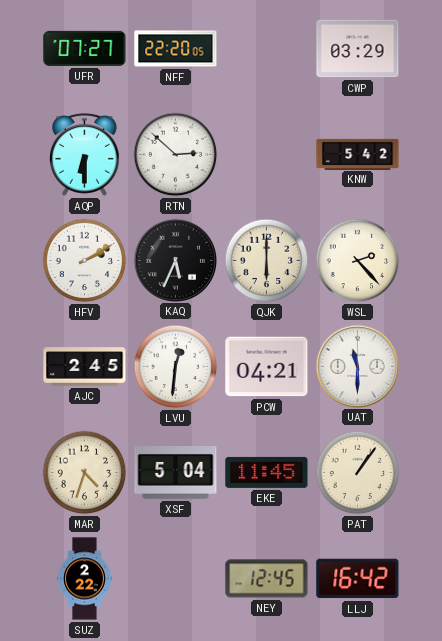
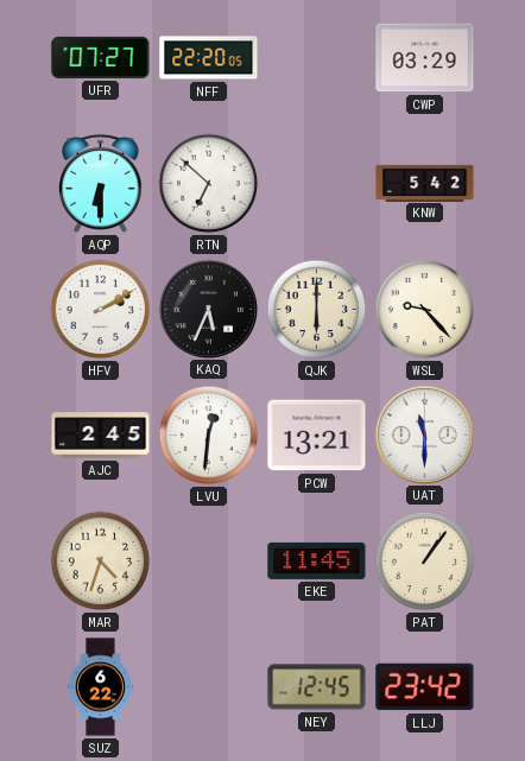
RTN: 2:52 -> 6:52
WSL: 2:23 -> 9:23
PCW: 04:21 -> 13:21
XSF: 5:04 -> none
SUZ: 2:22 -> 6:22
LLJ: 16:42 -> 23:42
